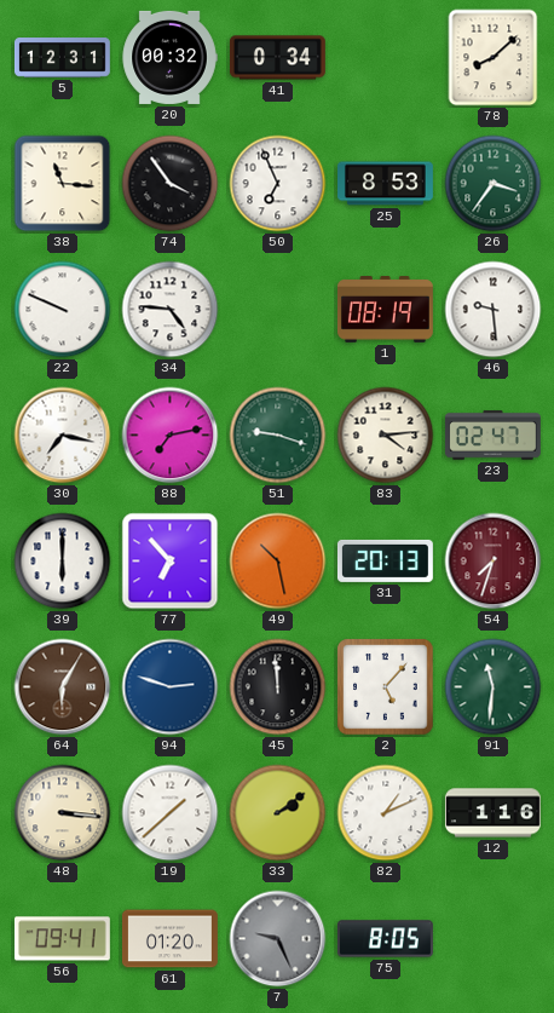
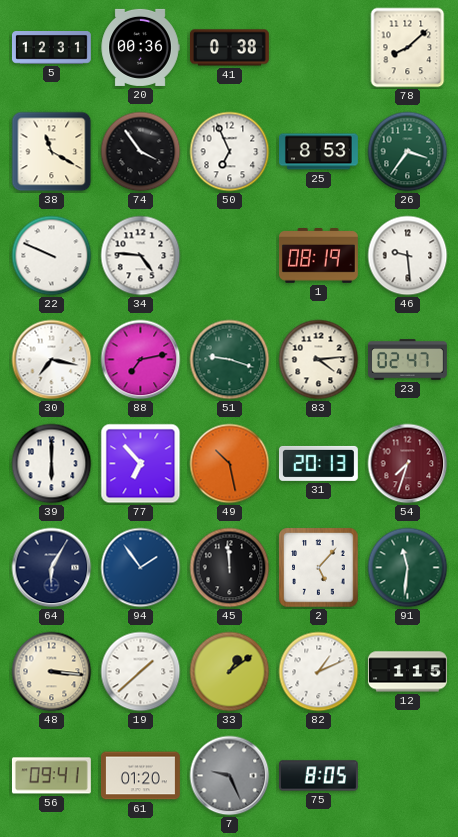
20: 00:32 -> 00:36
41: 0:34 -> 0:38
38: 11:16 -> 11:20
64 dial: brown -> navy
94: 2:48 -> 1:54
33: 2:09 -> 1:09
12: 1:16 -> 1:15
